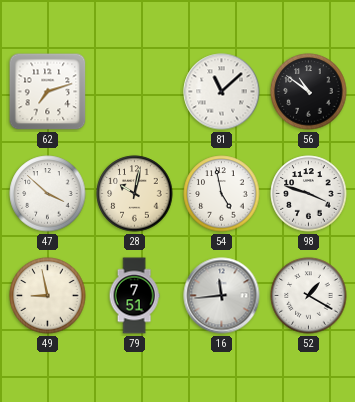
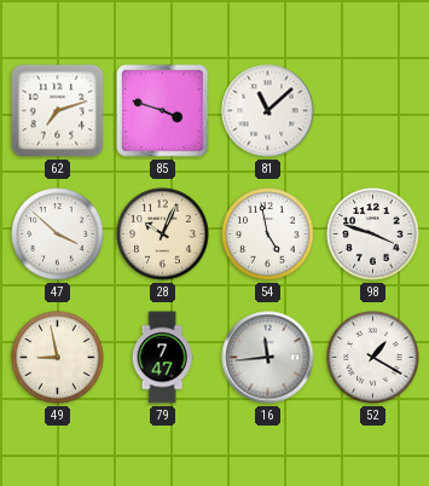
85: none -> 3:48
56: 10:51 -> none
28: 10:02 -> 10:04
79: 7:51 -> 7:47
